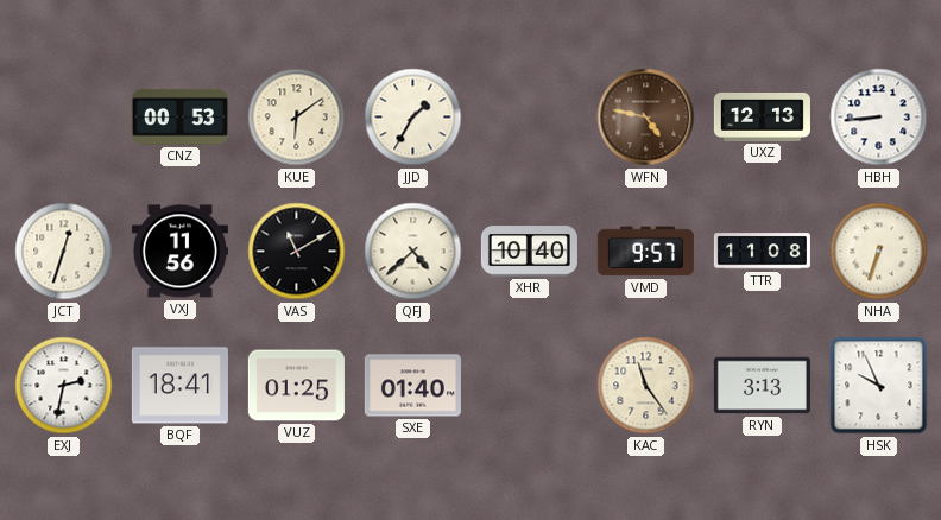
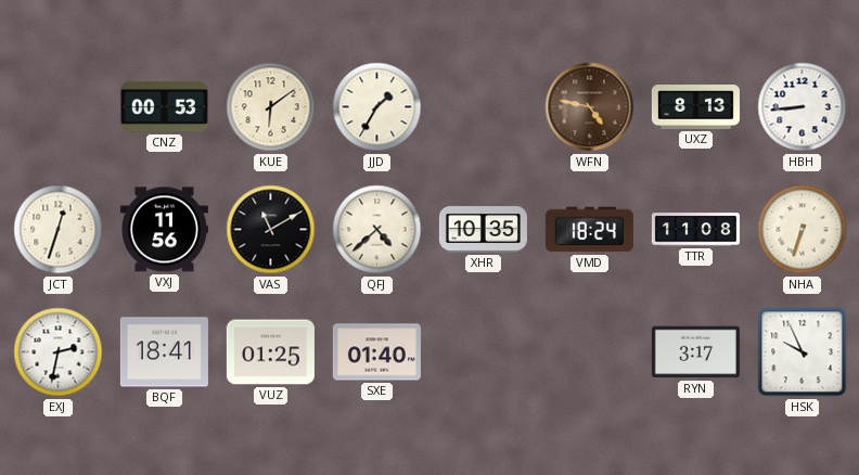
UXZ: 12:13 -> 8:13
XHR: 10:40 -> 10:35
VMD: 9:57 -> 18:24
KAC: 11:24 -> none
RYN: 3:13 -> 3:17
